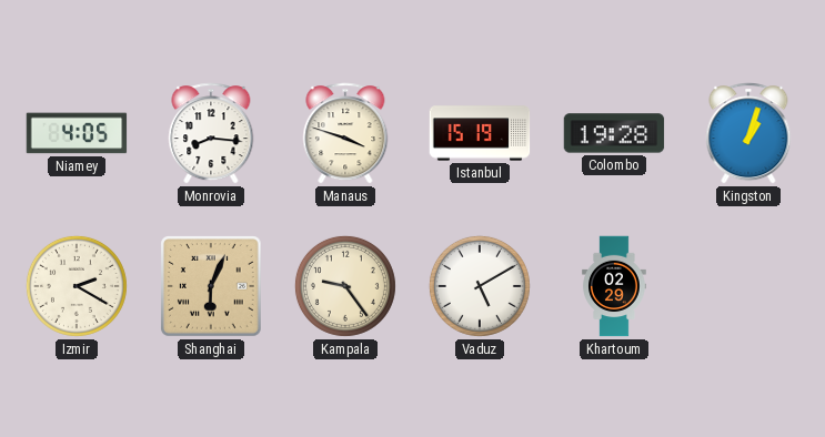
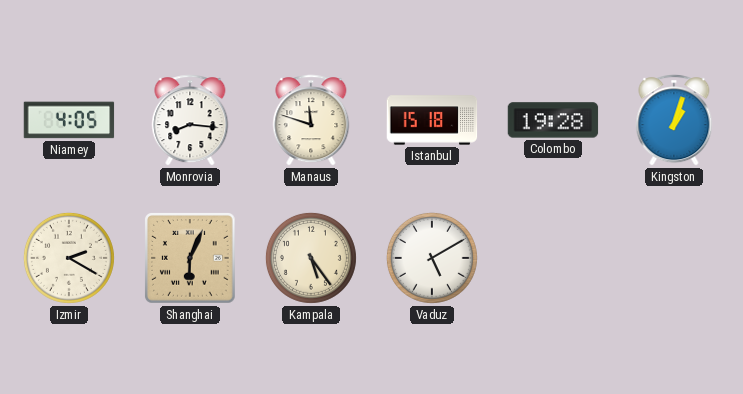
Manaus: 3:48 -> 11:48
Istanbul: 15:19 -> 15:18
Kampala: 9:24 -> 5:24
Khartoum: 02:29 -> none
